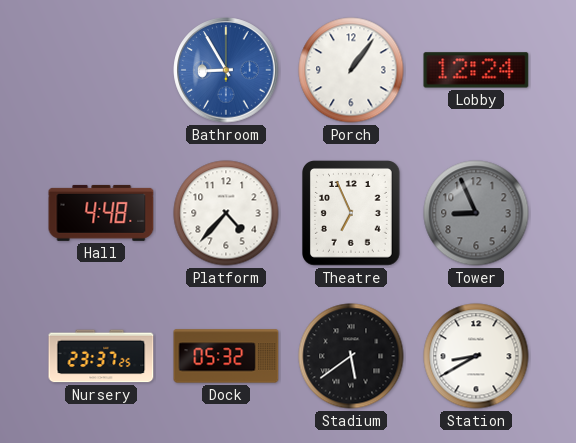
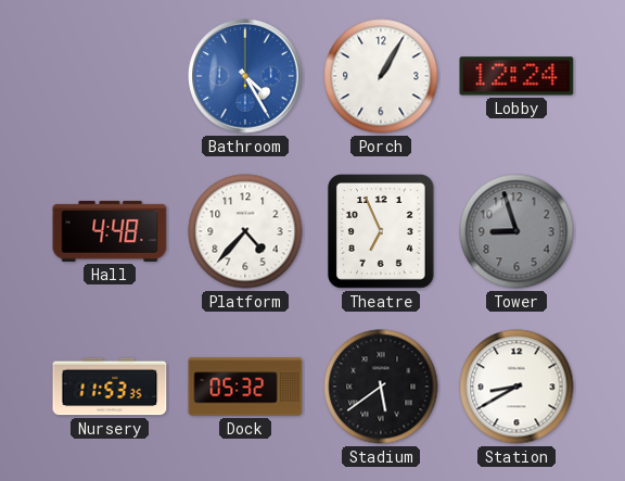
Bathroom: 8:55 -> 4:25
Porch: 1:06 -> 1:05
Tower: 8:56 -> 8:57
Nursery: 23:37 -> 11:53
